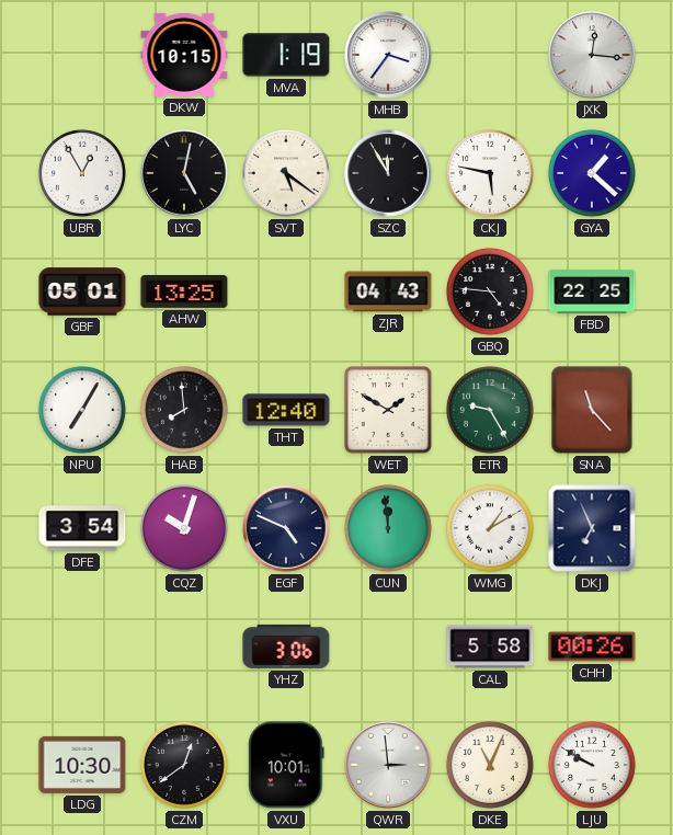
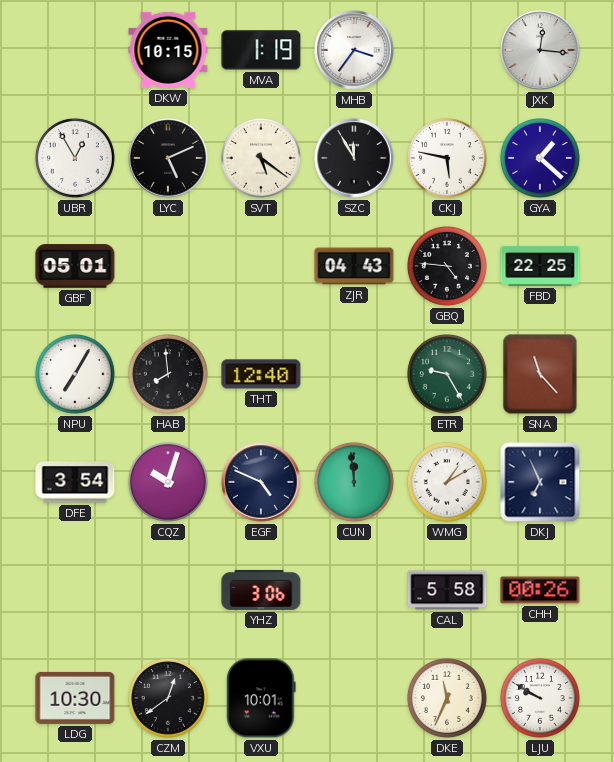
LYC: 5:02 -> 5:11
AHW: 13:25 -> none
WET: 1:50 -> none
QWR: 2:59 -> none
DKE: 11:04 -> 11:34
